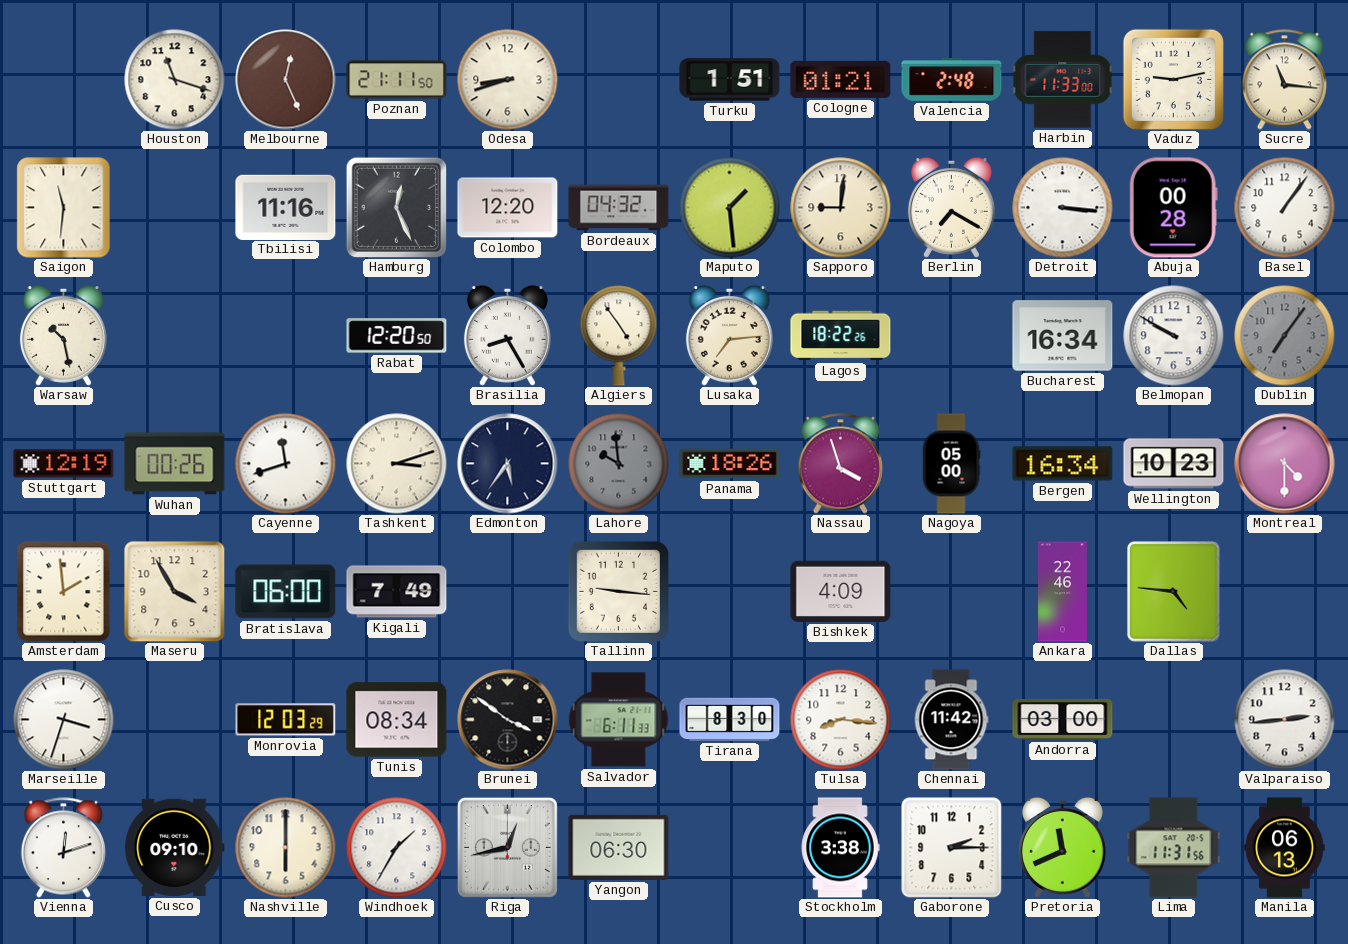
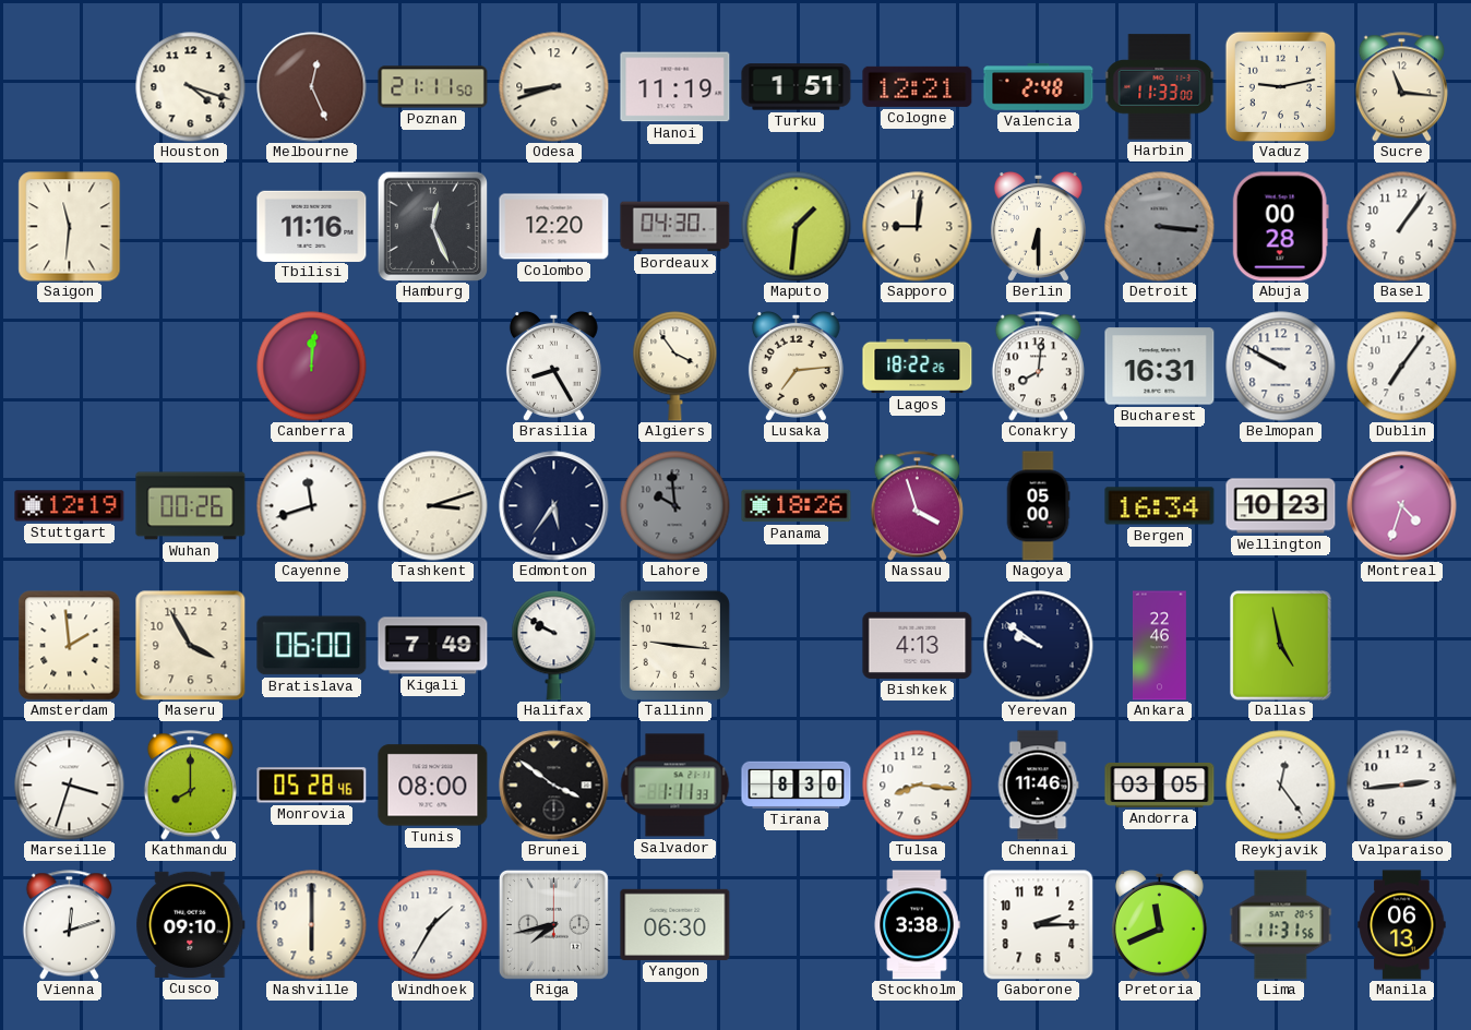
Houston: 11:18 -> 4:18
Hanoi: none -> 11:19
Cologne: 01:21 -> 12:21
Bordeaux: 04:32 -> 04:30
Maputo: 1:29 -> 1:31
Berlin: 7:20 -> 6:30
Detroit dial: white -> grey
Warsaw: 10:28 -> none
Canberra: none -> 12:01
Rabat: 12:20 -> none
Algiers: 4:54 -> 3:54
Conakry: none -> 8:01
Bucharest: 16:34 -> 16:31
Dublin dial: grey -> white
Montreal: 4:30 -> 4:33
Halifax: none -> 9:50
Bishkek: 4:09 -> 4:13
Yerevan: none -> 9:51
Dallas: 4:46 -> 4:58
Kathmandu: none -> 8:00
Monrovia: 12:03 -> 05:28
Tunis: 08:34 -> 08:00
Salvador: 6:11 -> 1:11
Chennai: 11:42 -> 11:46
Andorra: 03:00 -> 03:05
Reykjavik: none -> 12:24
Riga: 12:43 -> 7:43
